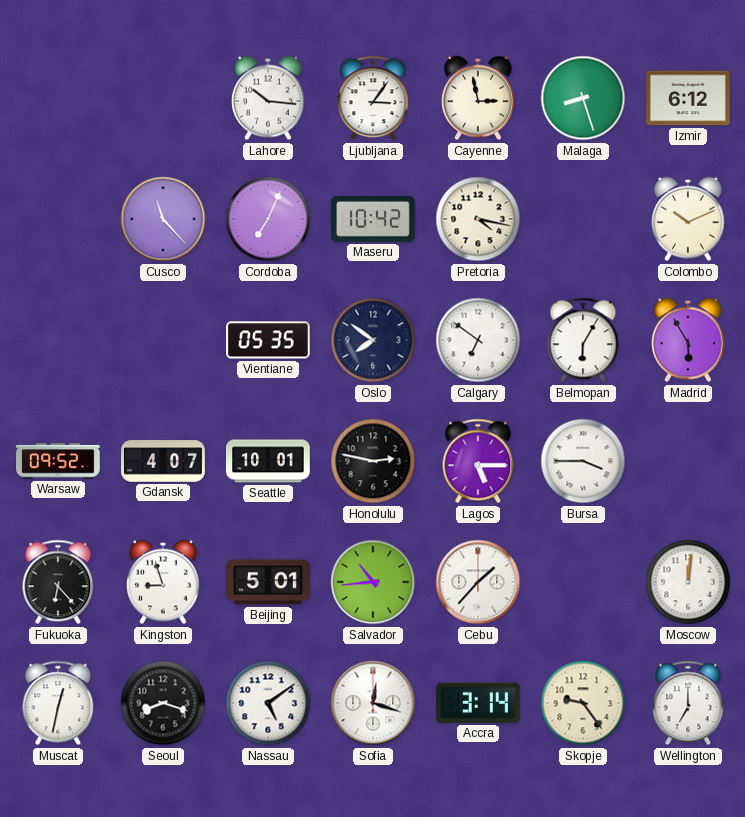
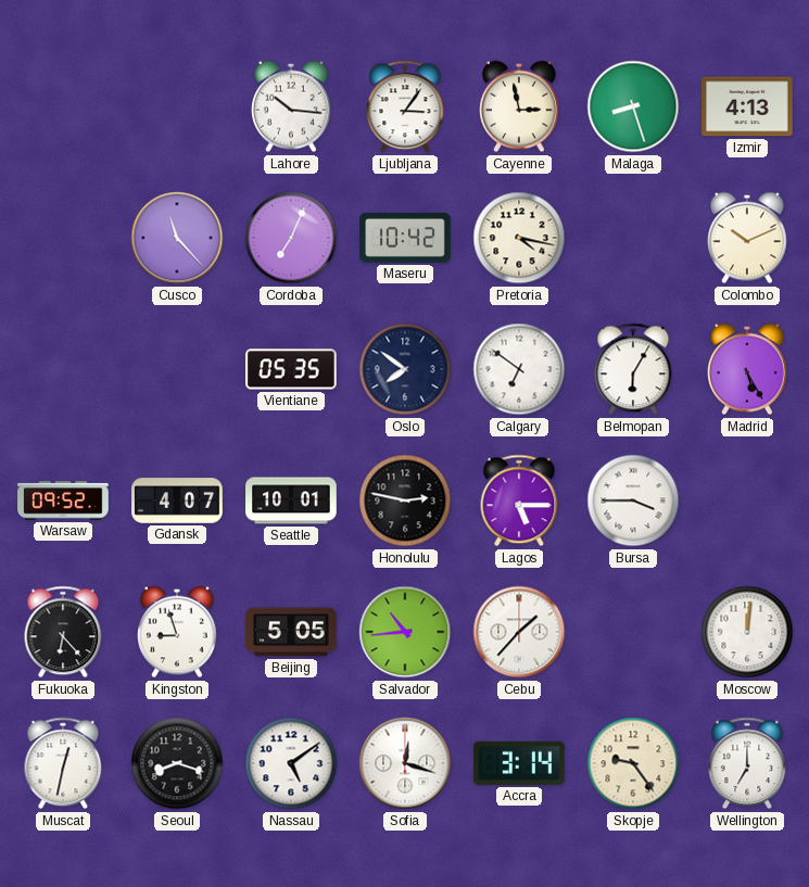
Izmir: 6:12 -> 4:13
Madrid: 5:55 -> 5:25
Beijing: 5:01 -> 5:05
